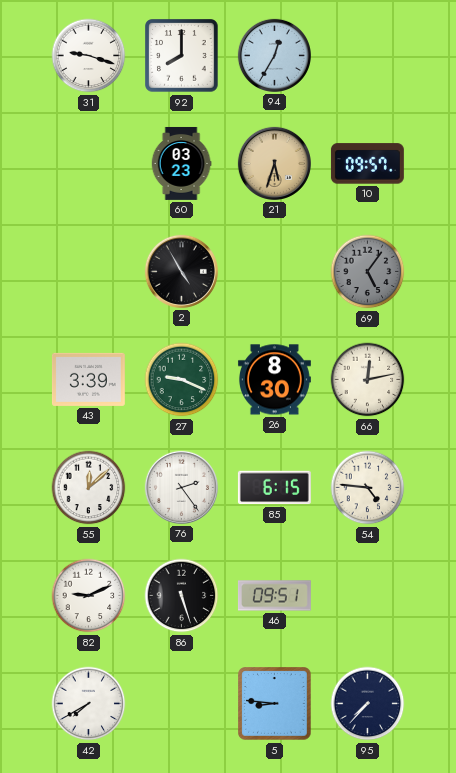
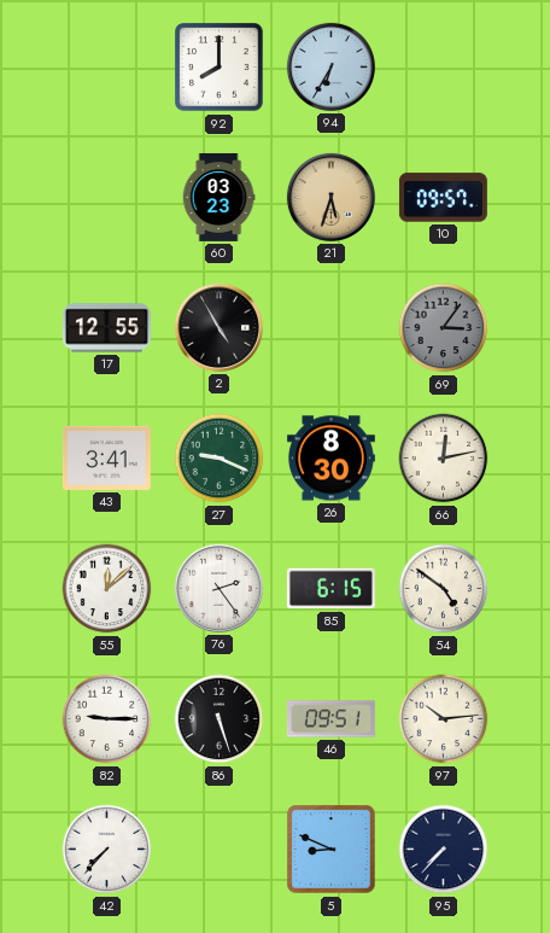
31: 9:18 -> none
94: 12:35 -> 6:35
17: none -> 12:55
69: 5:06 -> 3:06
43: 3:39 -> 3:41
54: 4:46 -> 4:51
82: 9:11 -> 9:15
97: none -> 10:14
42: 7:40 -> 7:37
5: 8:46 -> 8:49
